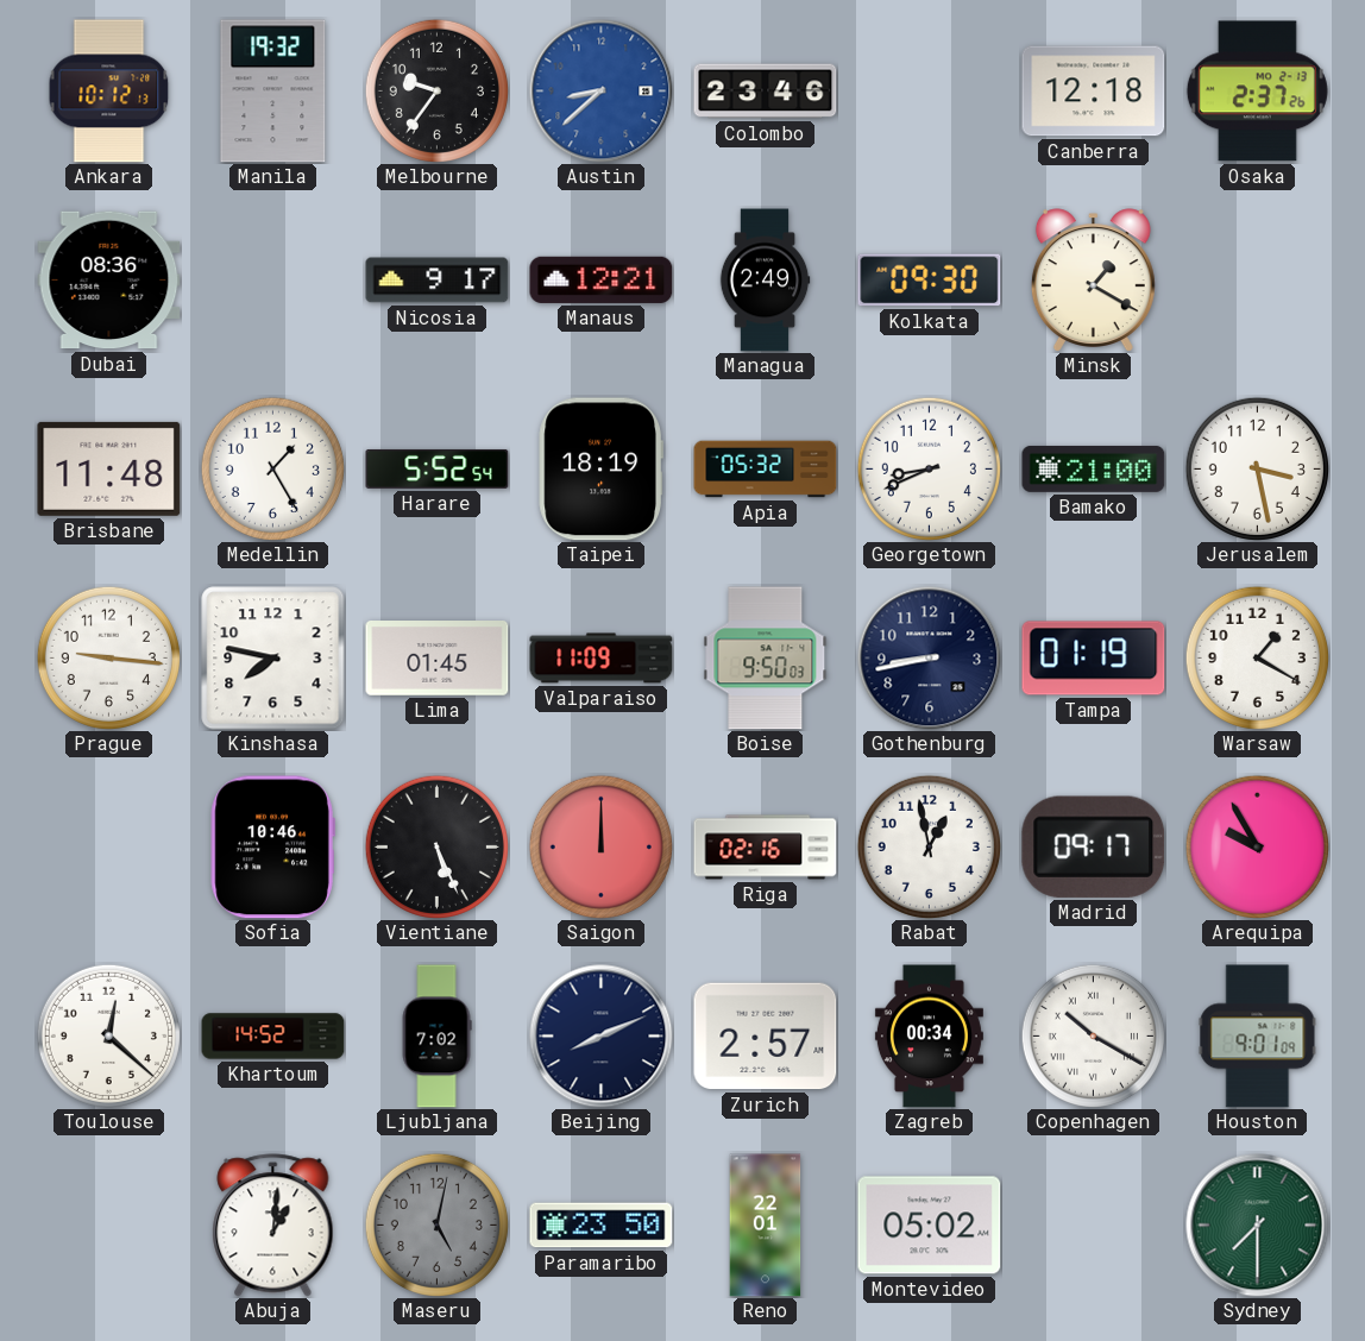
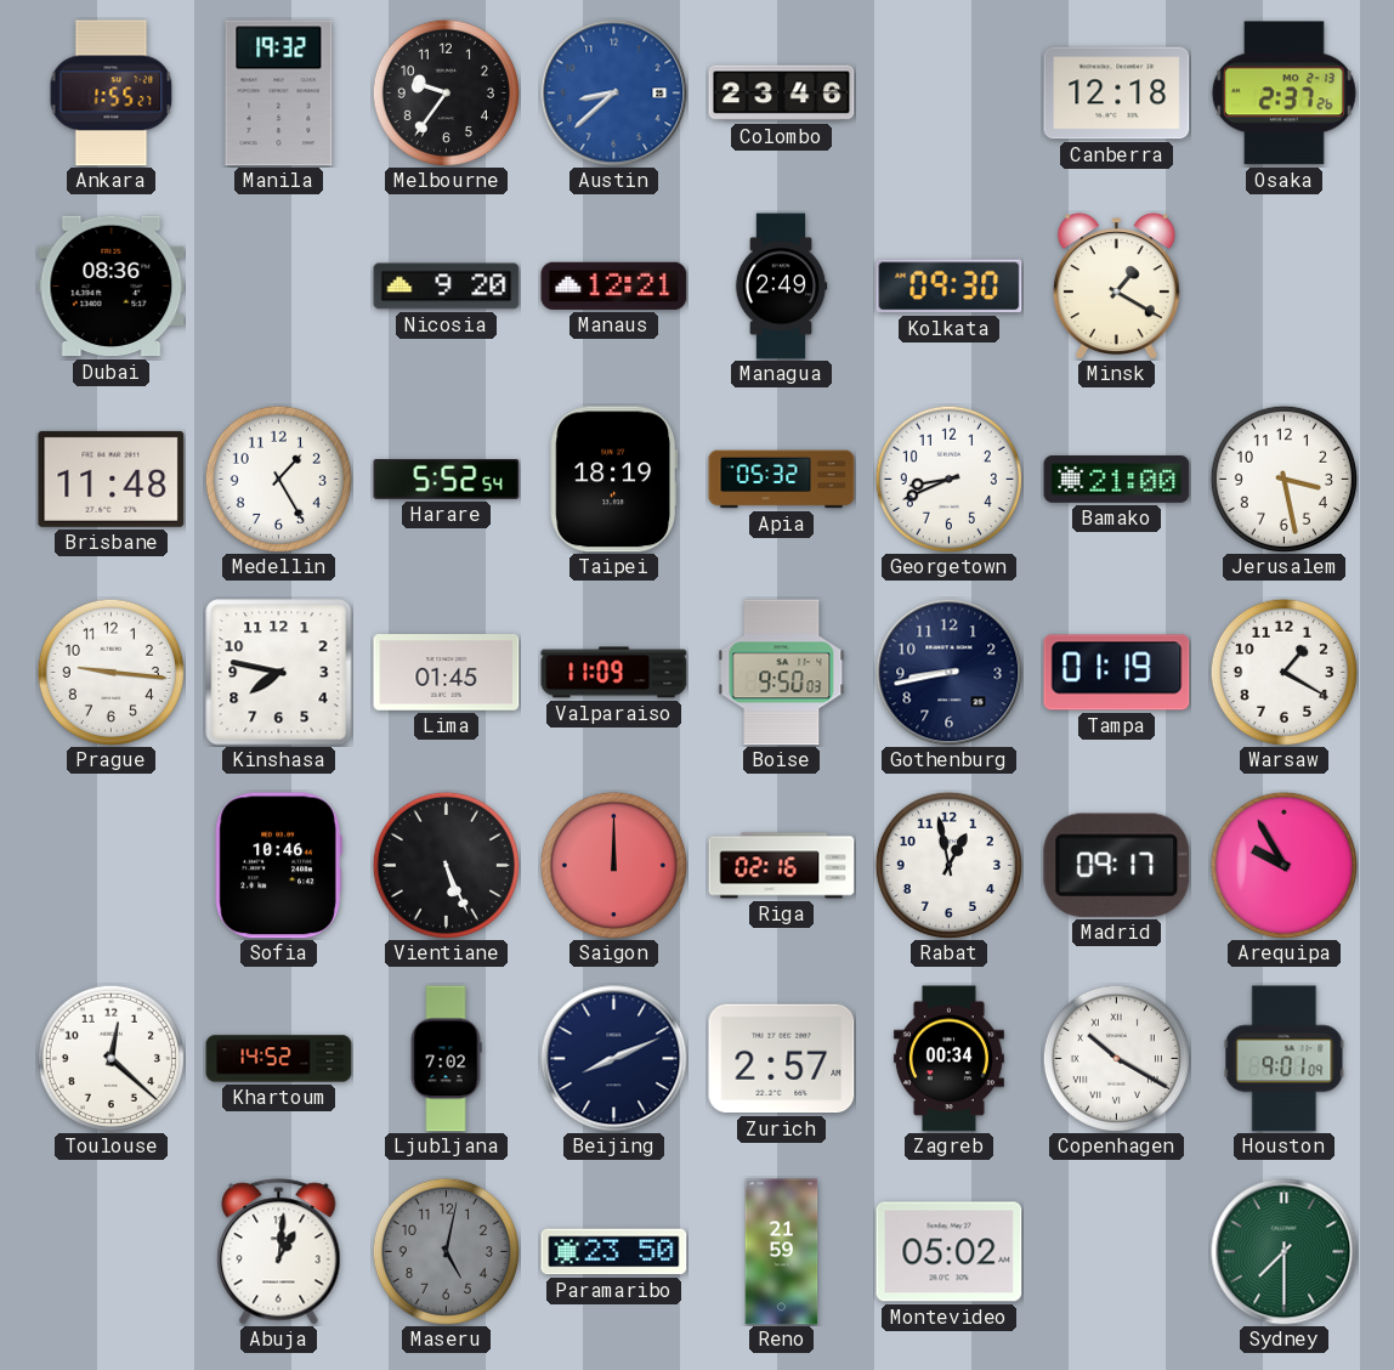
Ankara: 10:12 -> 1:55
Nicosia: 9:17 -> 9:20
Reno: 22:01 -> 21:59
